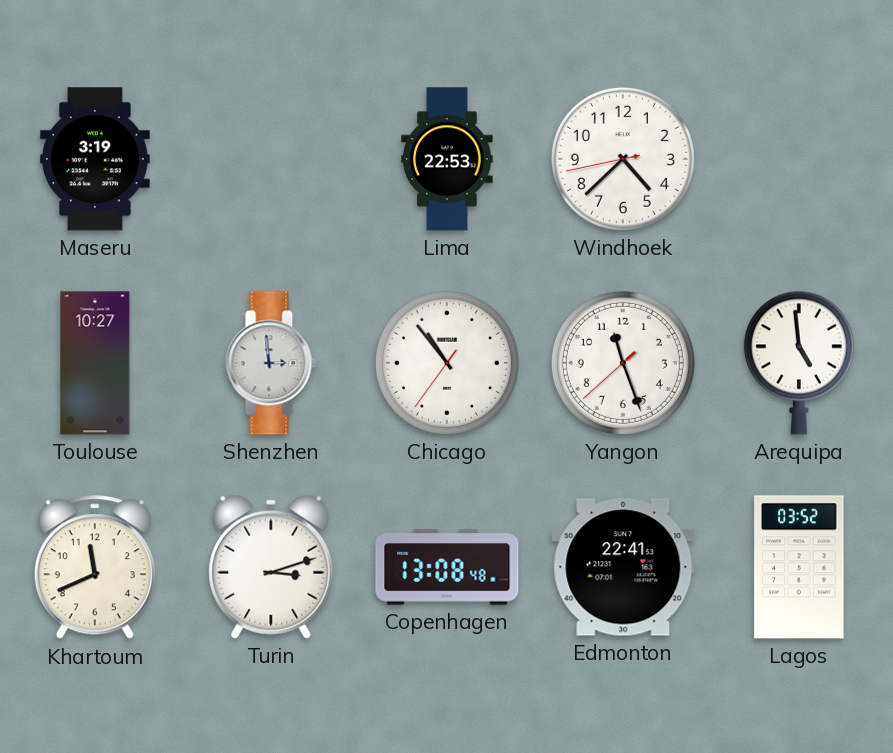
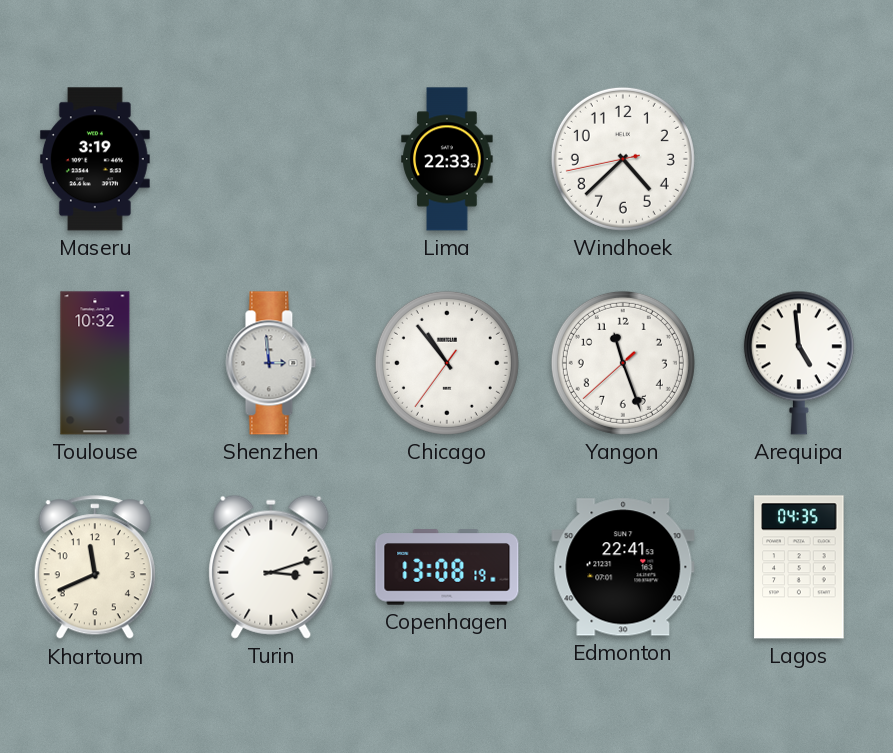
Lima: 22:53 -> 22:33
Toulouse: 10:27 -> 10:32
Copenhagen: 13:08:48 -> 13:08:19
Lagos: 03:52 -> 04:35
